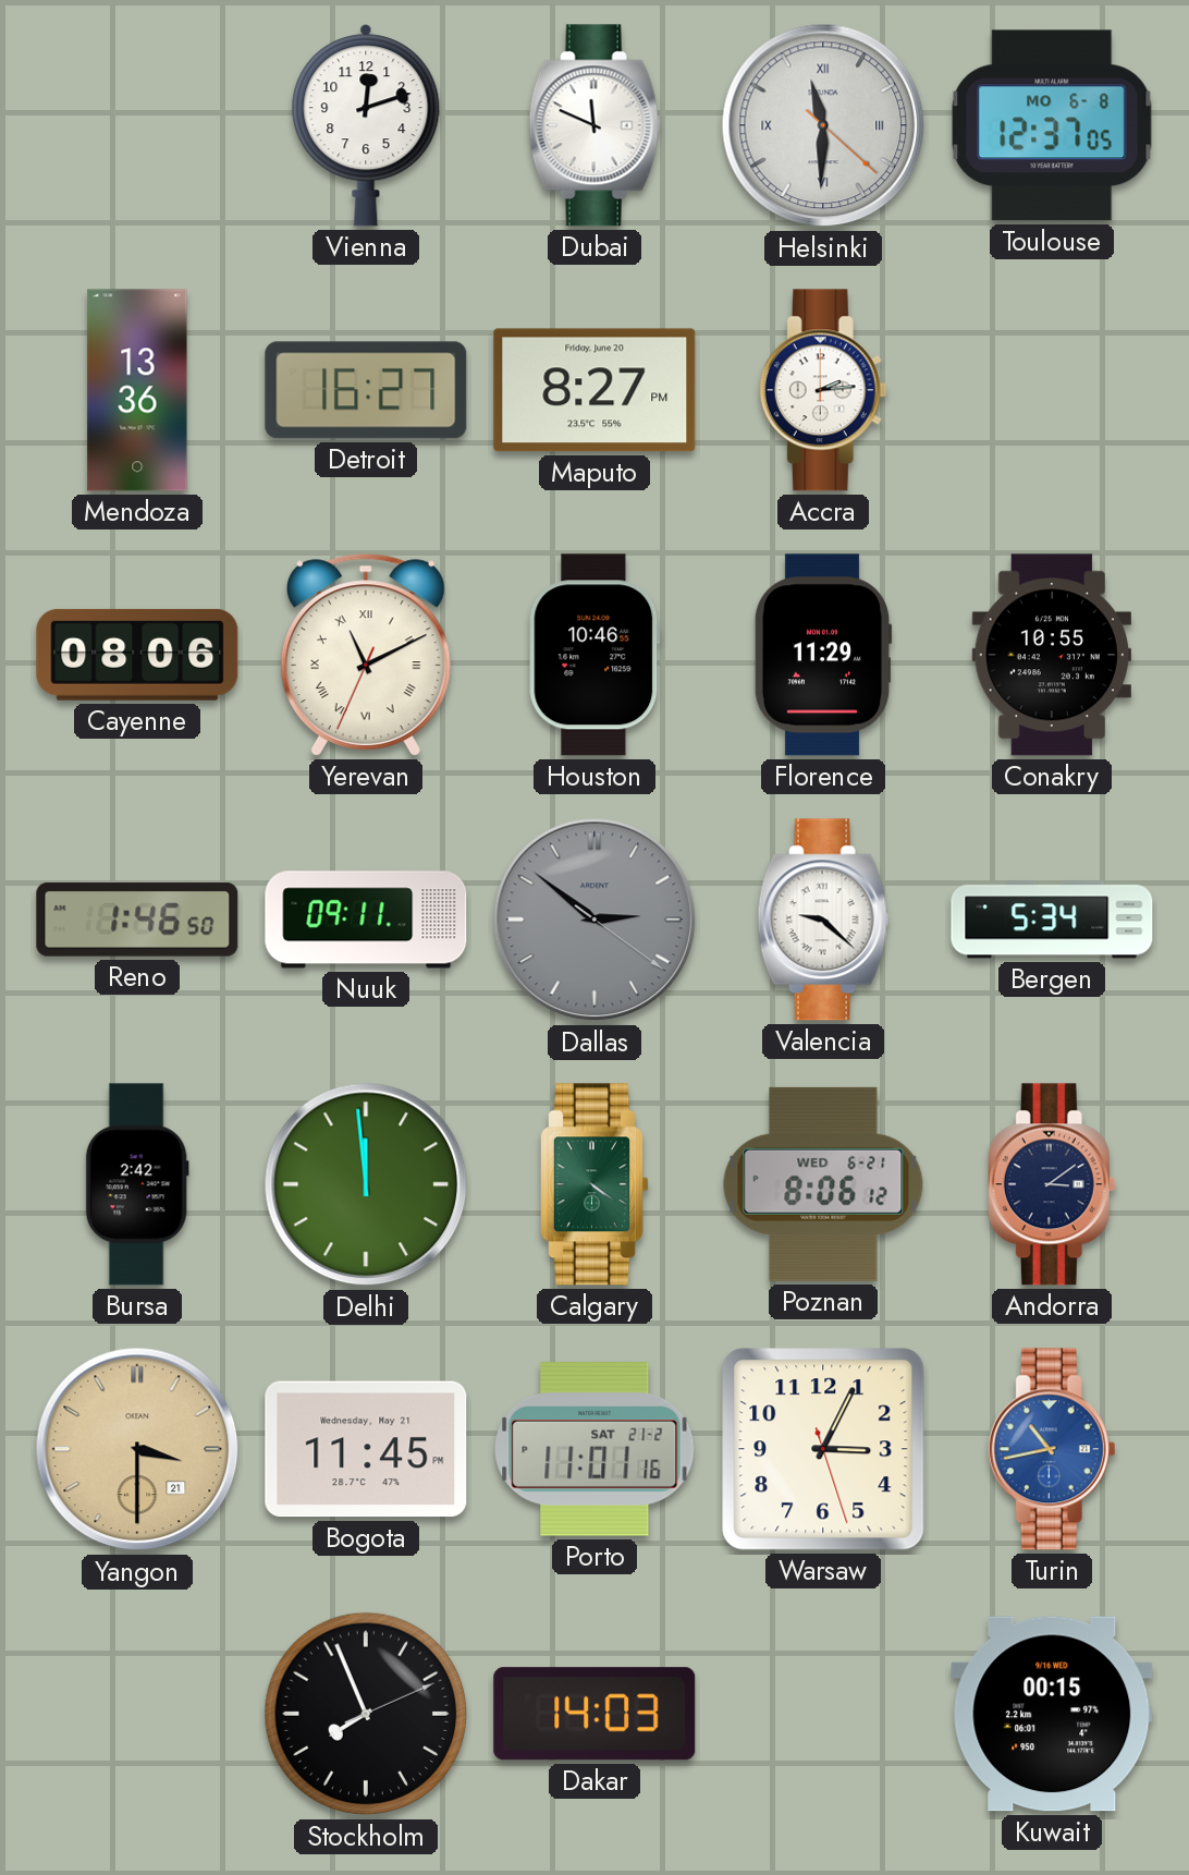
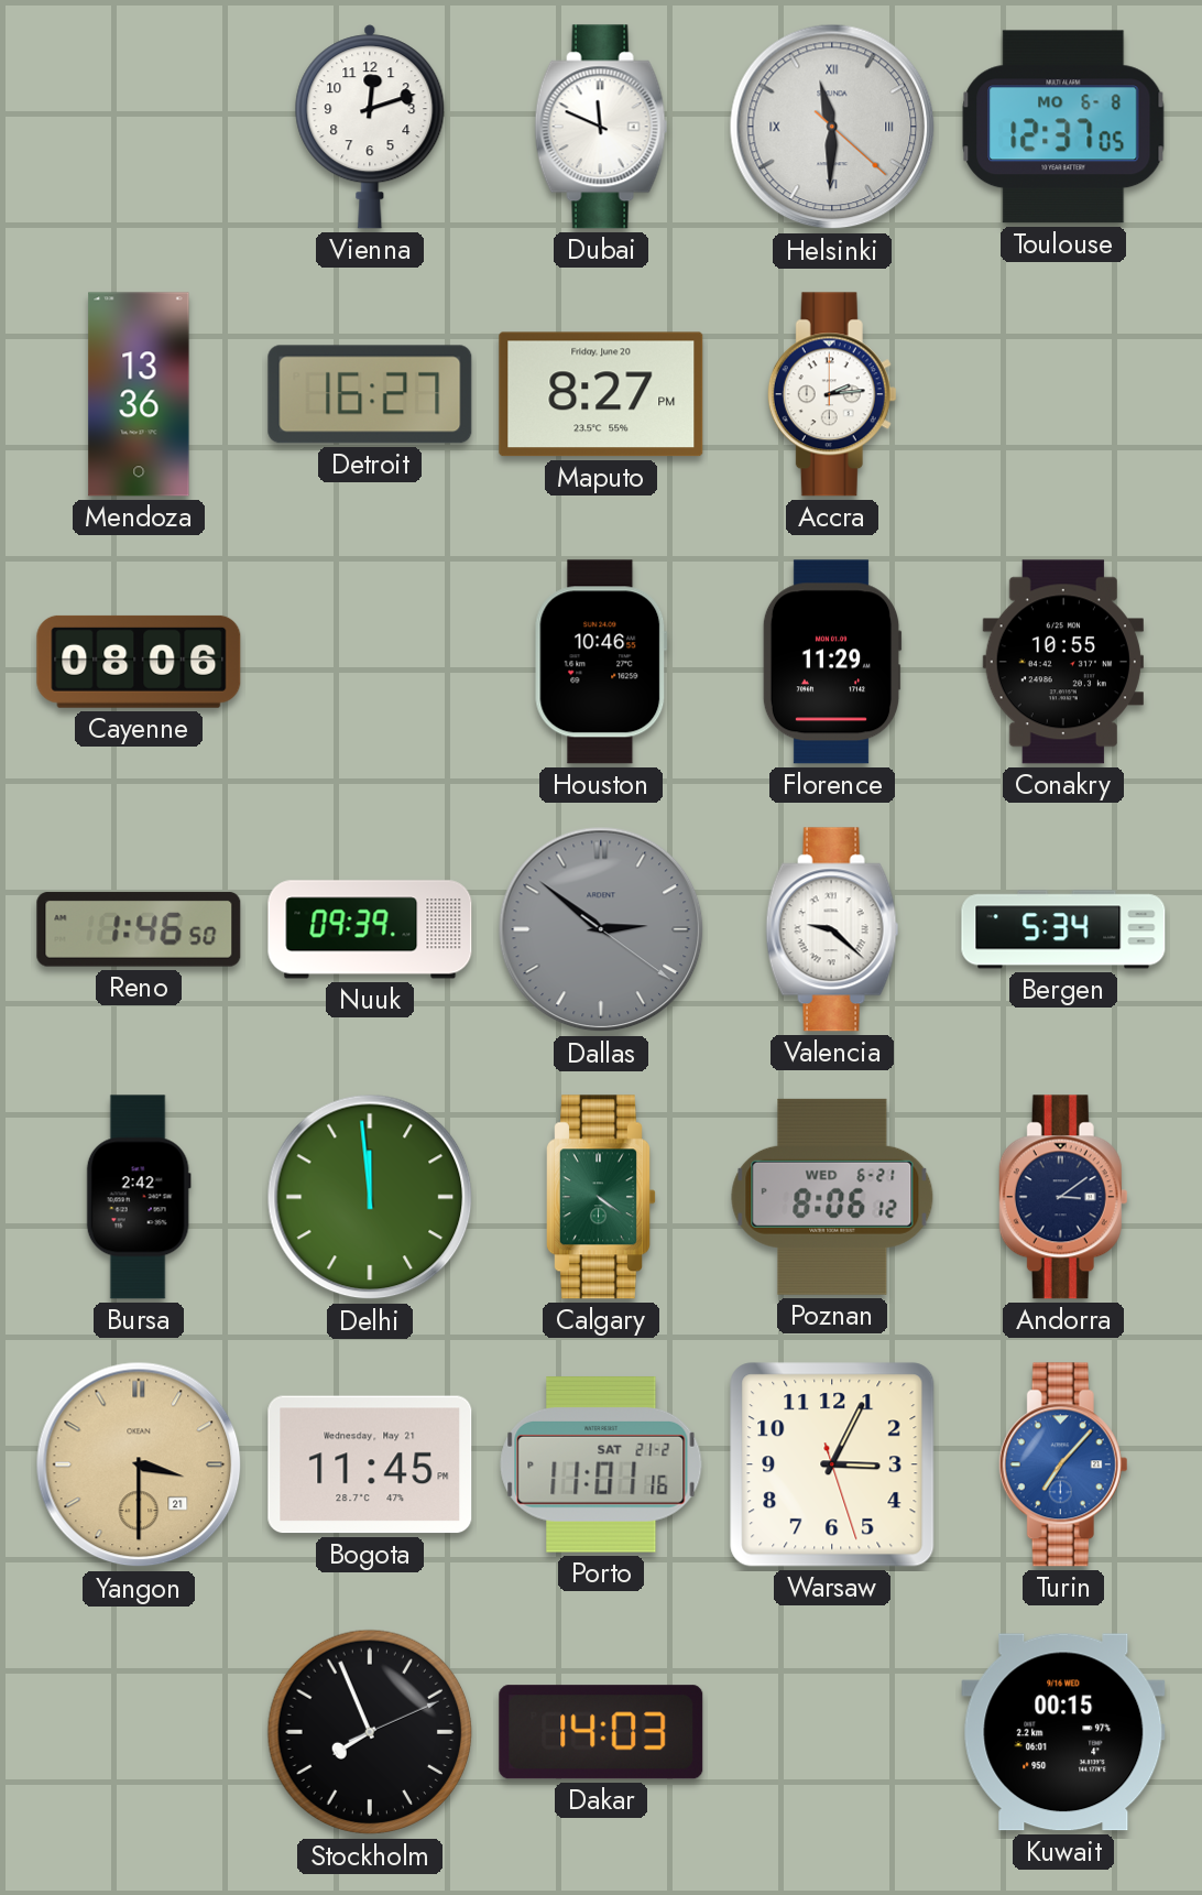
Yerevan: 11:10 -> none
Nuuk: 09:11 -> 09:39
Turin: 10:43 -> 7:07
